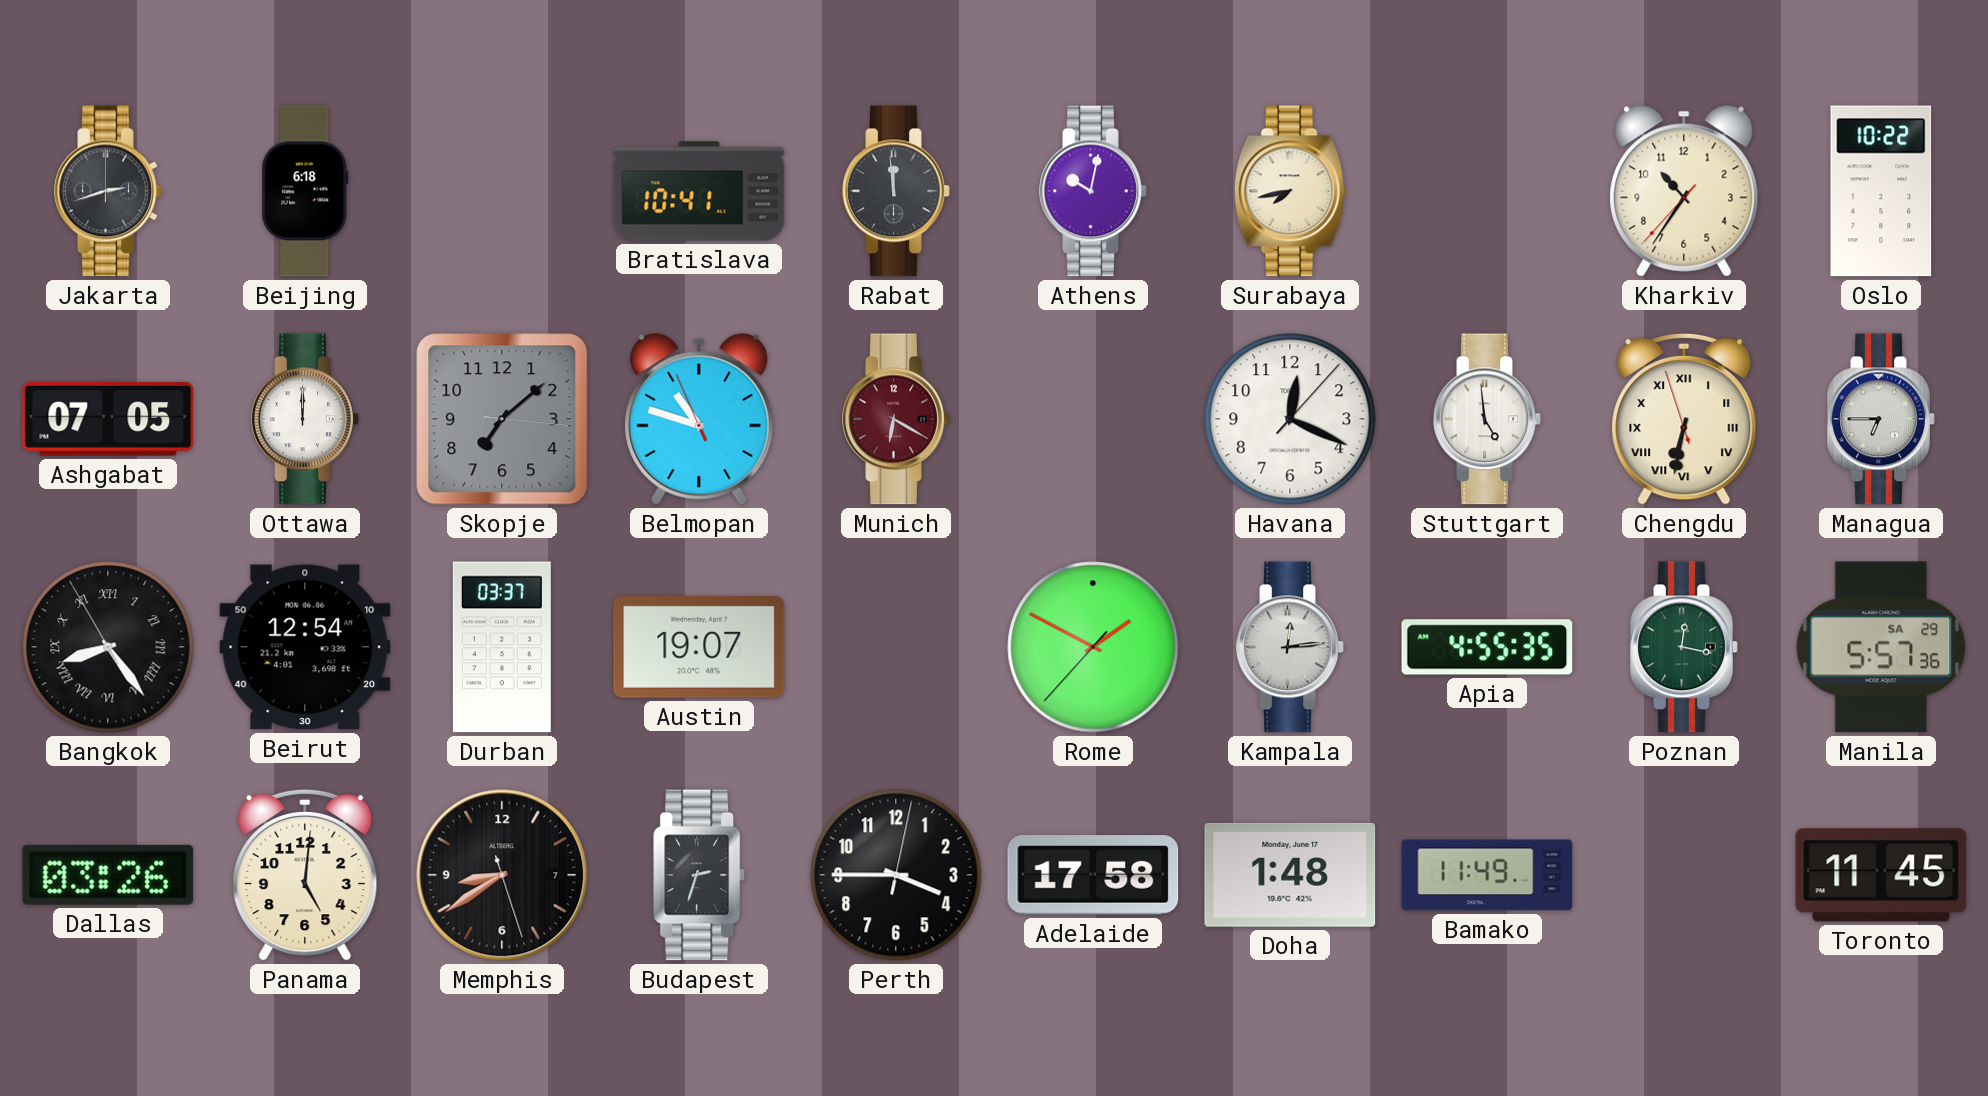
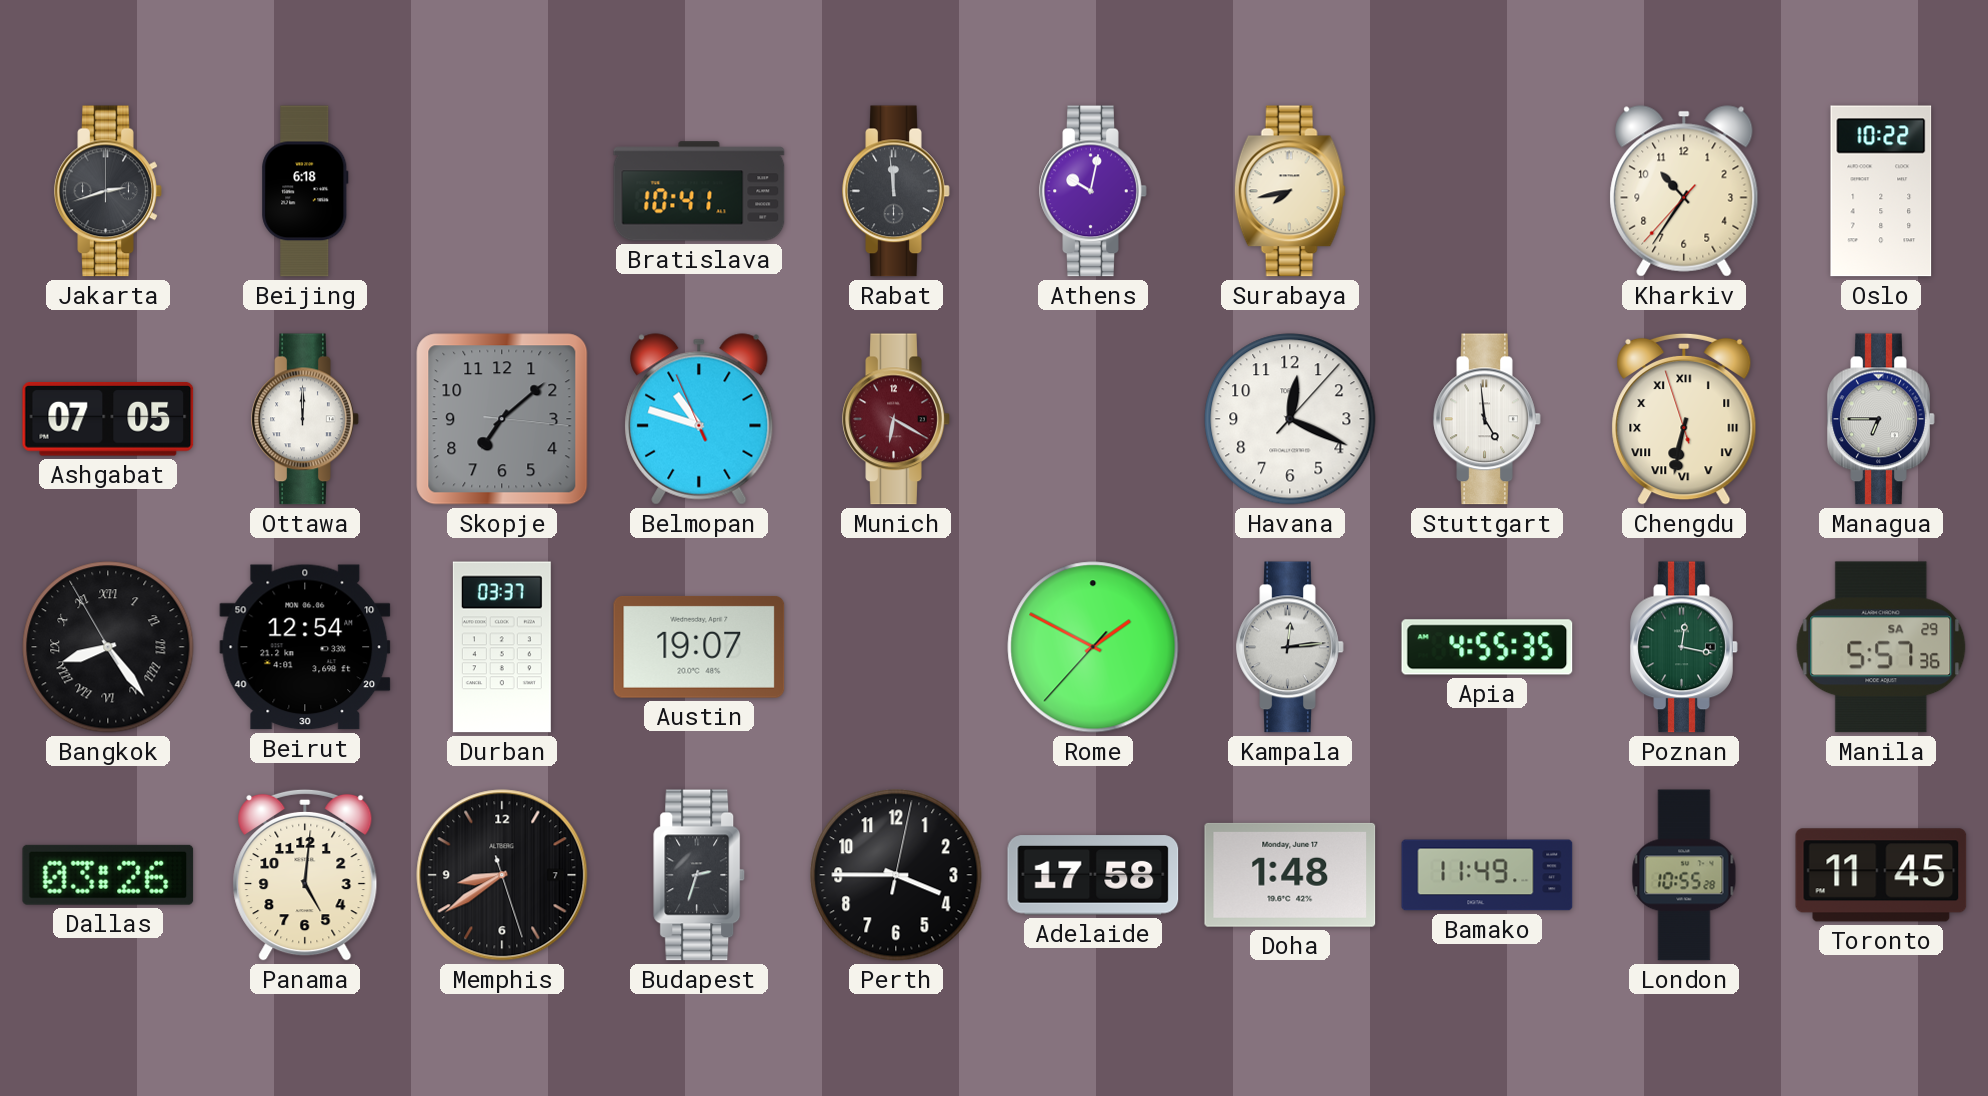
London: none -> 10:55
